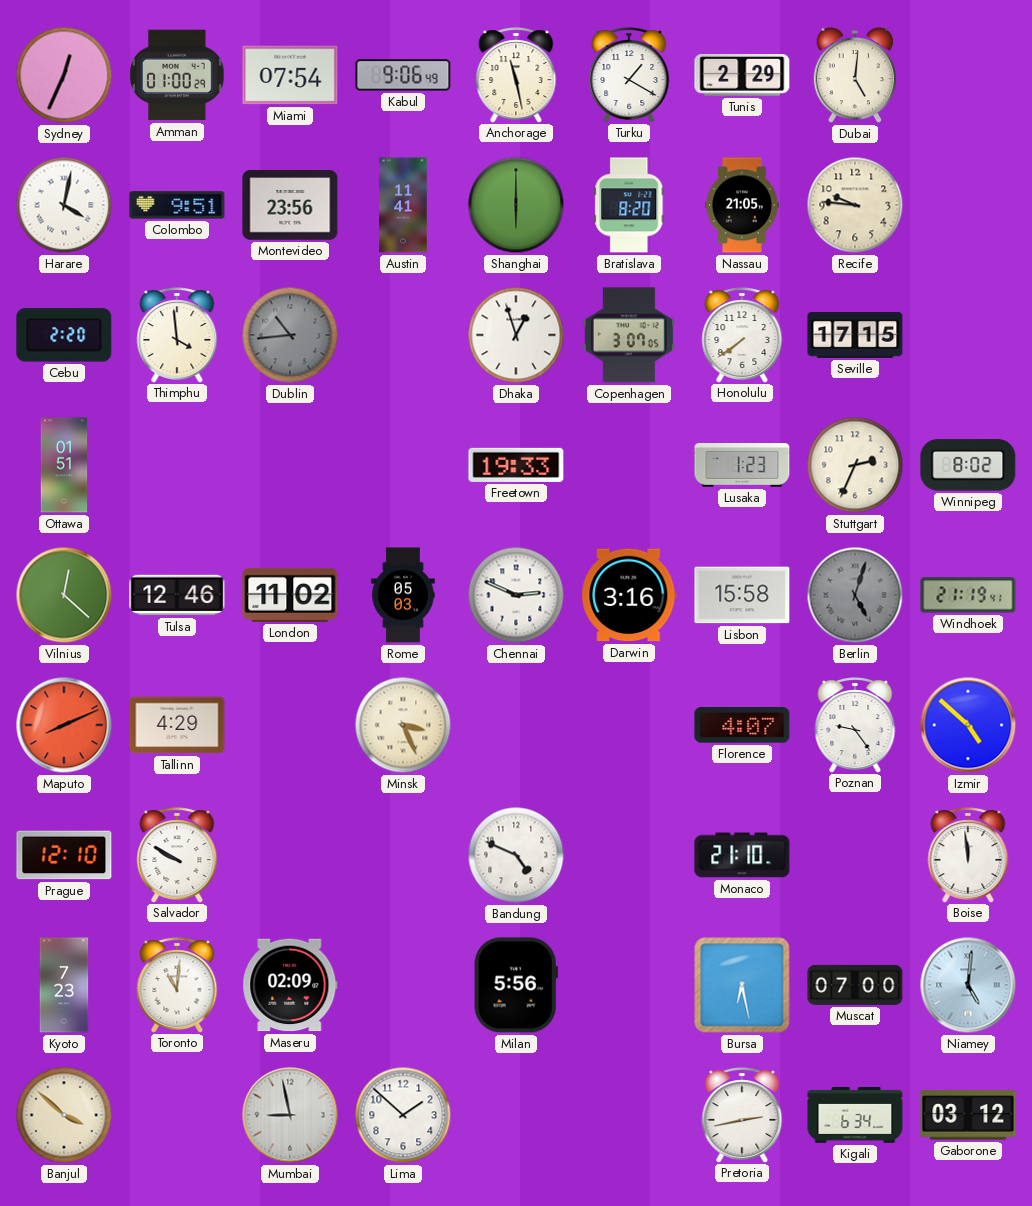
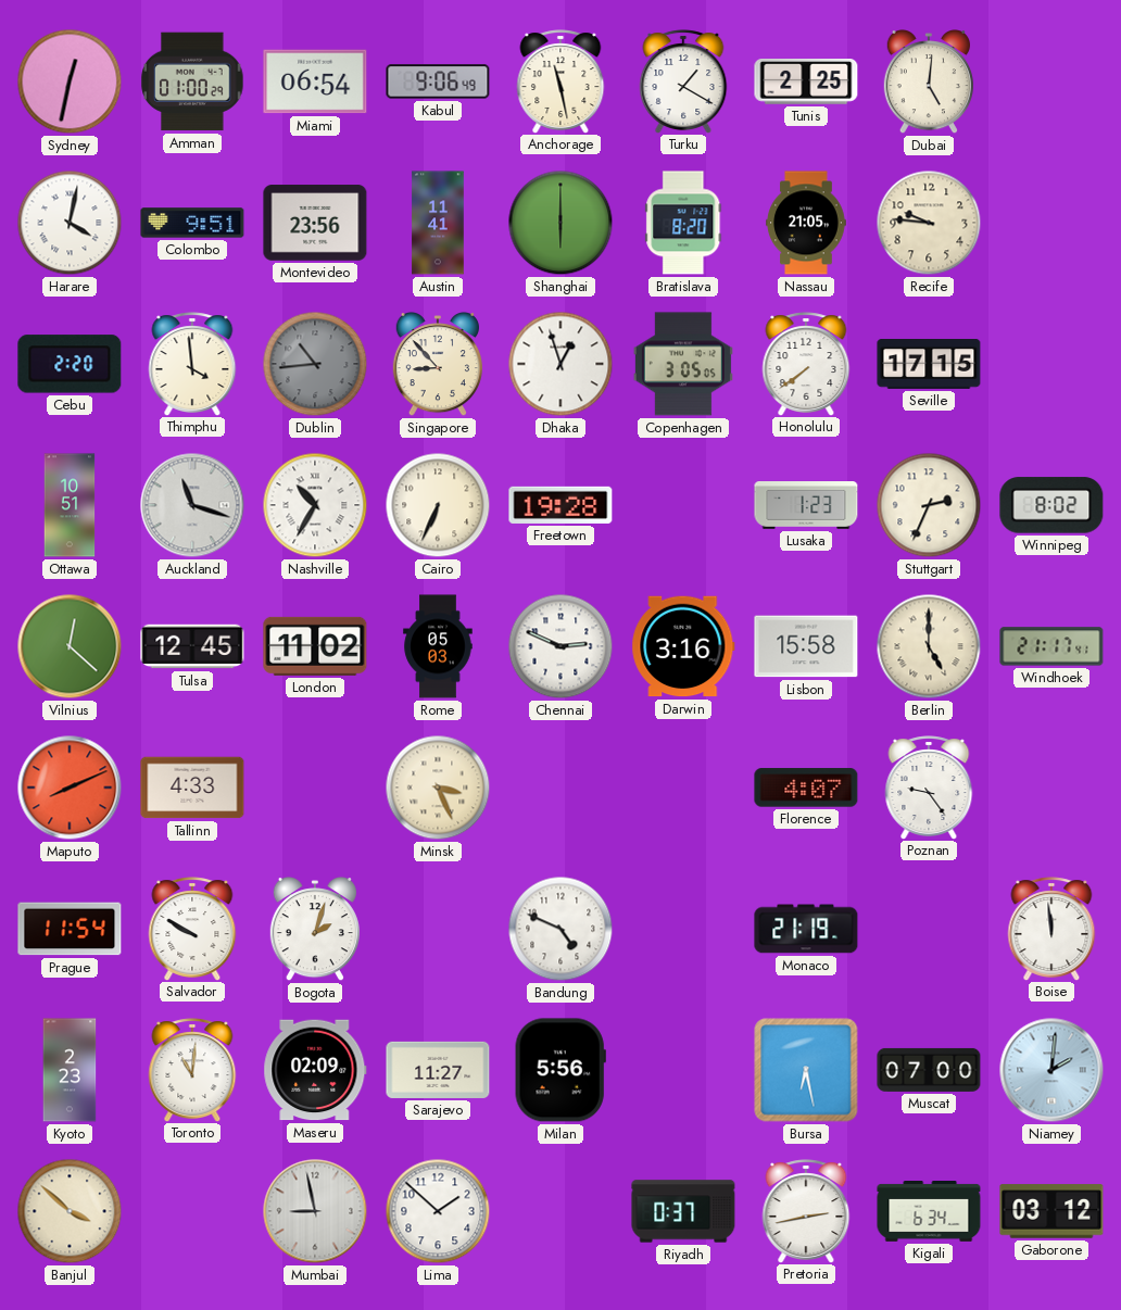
Sydney: 12:34 -> 12:32
Miami: 07:54 -> 06:54
Tunis: 2:29 -> 2:25
Singapore: none -> 8:53
Copenhagen: 3:07 -> 3:05
Ottawa: 01:51 -> 10:51
Auckland: none -> 11:18
Nashville: none -> 10:35
Cairo: none -> 6:34
Freetown: 19:33 -> 19:28
Tulsa: 12:46 -> 12:45
Berlin: 5:03 -> 5:00
Berlin dial: grey -> cream
Windhoek: 21:19 -> 21:17
Tallinn: 4:29 -> 4:33
Izmir: 4:52 -> none
Prague: 12:10 -> 11:54
Bogota: none -> 2:03
Monaco: 21:10 -> 21:19
Kyoto: 7:23 -> 2:23
Sarajevo: none -> 11:27
Niamey: 5:01 -> 2:01
Riyadh: none -> 0:37
